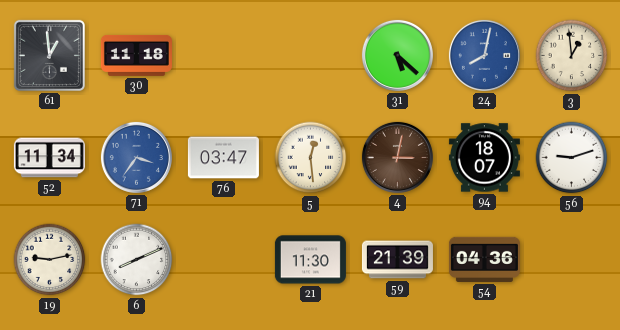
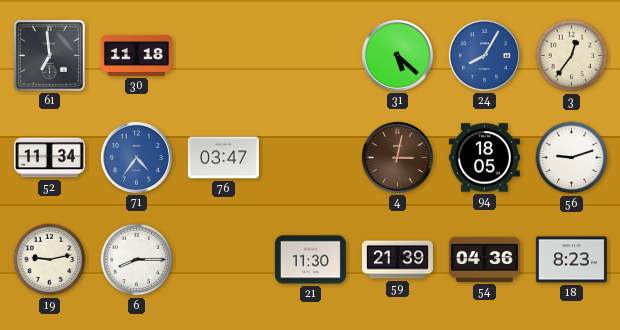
61: 12:59 -> 6:59
24: 8:02 -> 8:05
3: 12:59 -> 12:36
71: 3:36 -> 4:36
5: 12:29 -> none
94: 18:07 -> 18:05
6: 8:11 -> 8:15
18: none -> 8:23
